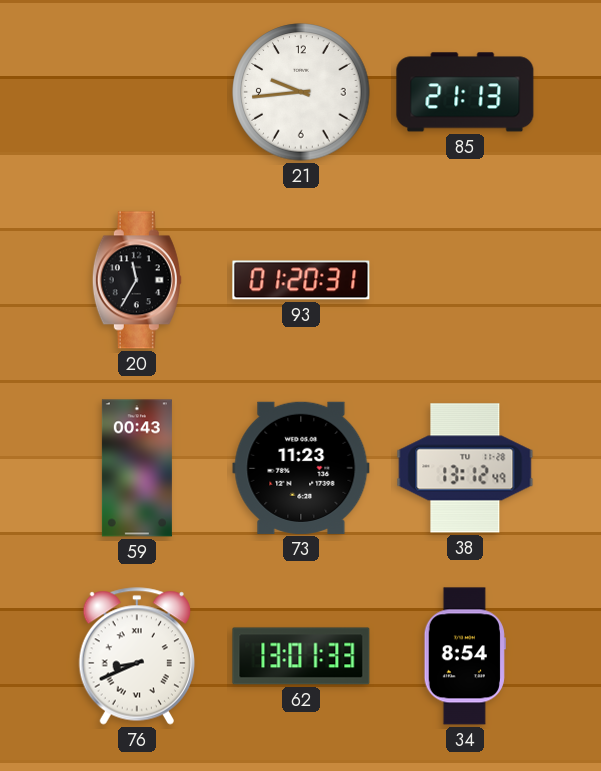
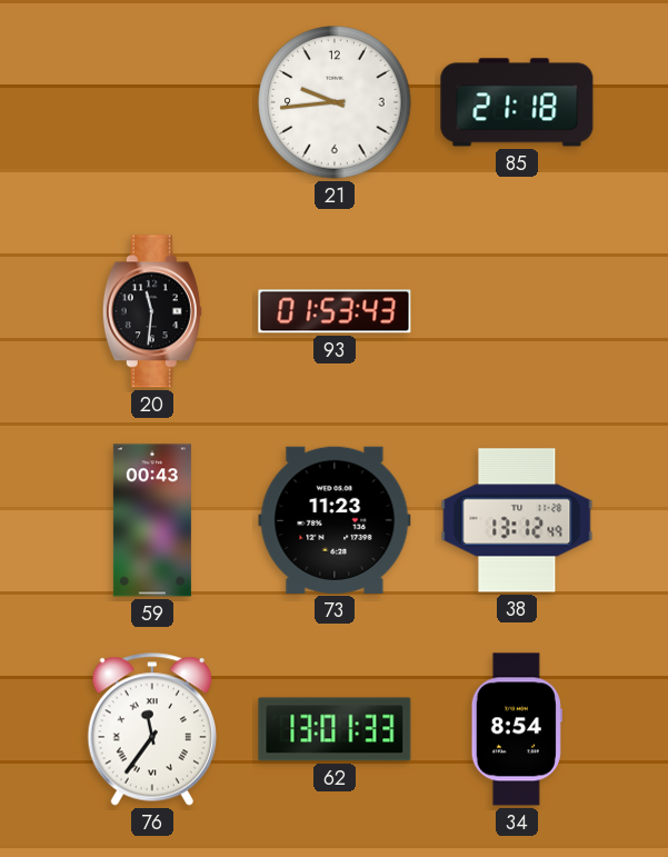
85: 21:13 -> 21:18
20: 11:35 -> 11:31
93: 01:20 -> 01:53
76: 8:41 -> 11:36
